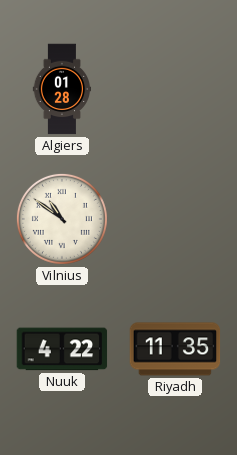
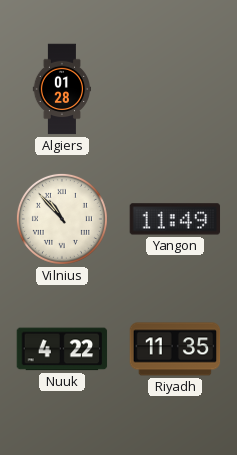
Vilnius: 10:51 -> 10:53
Yangon: none -> 11:49
